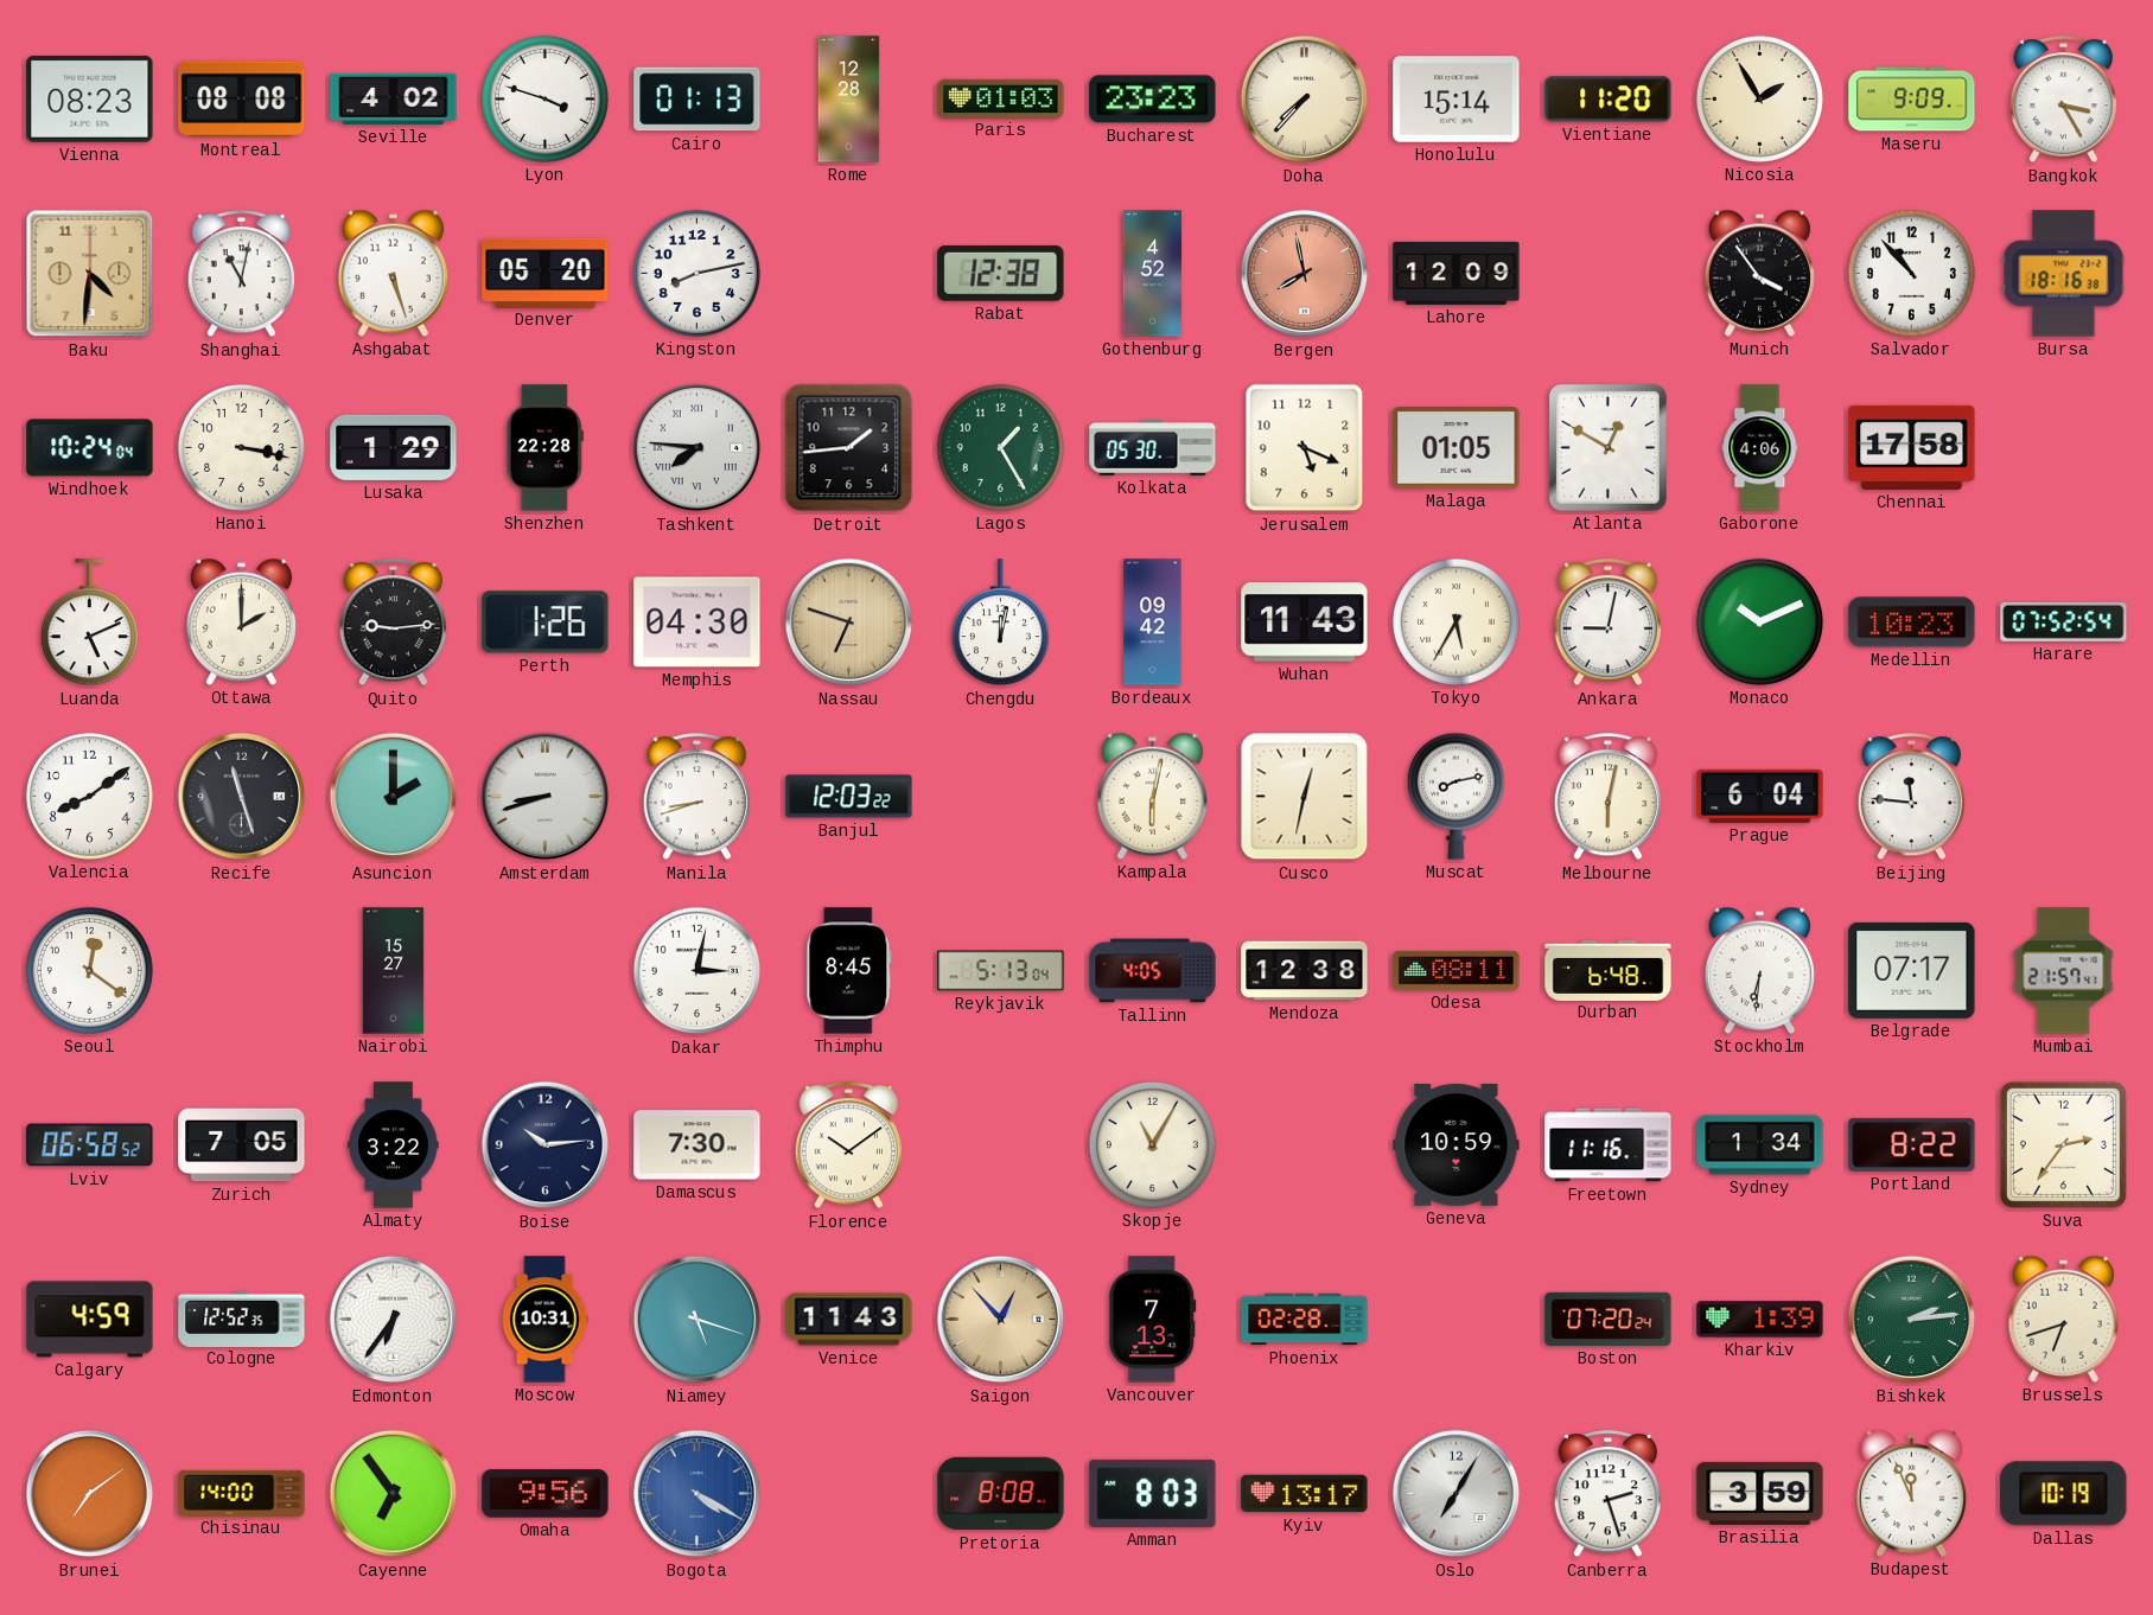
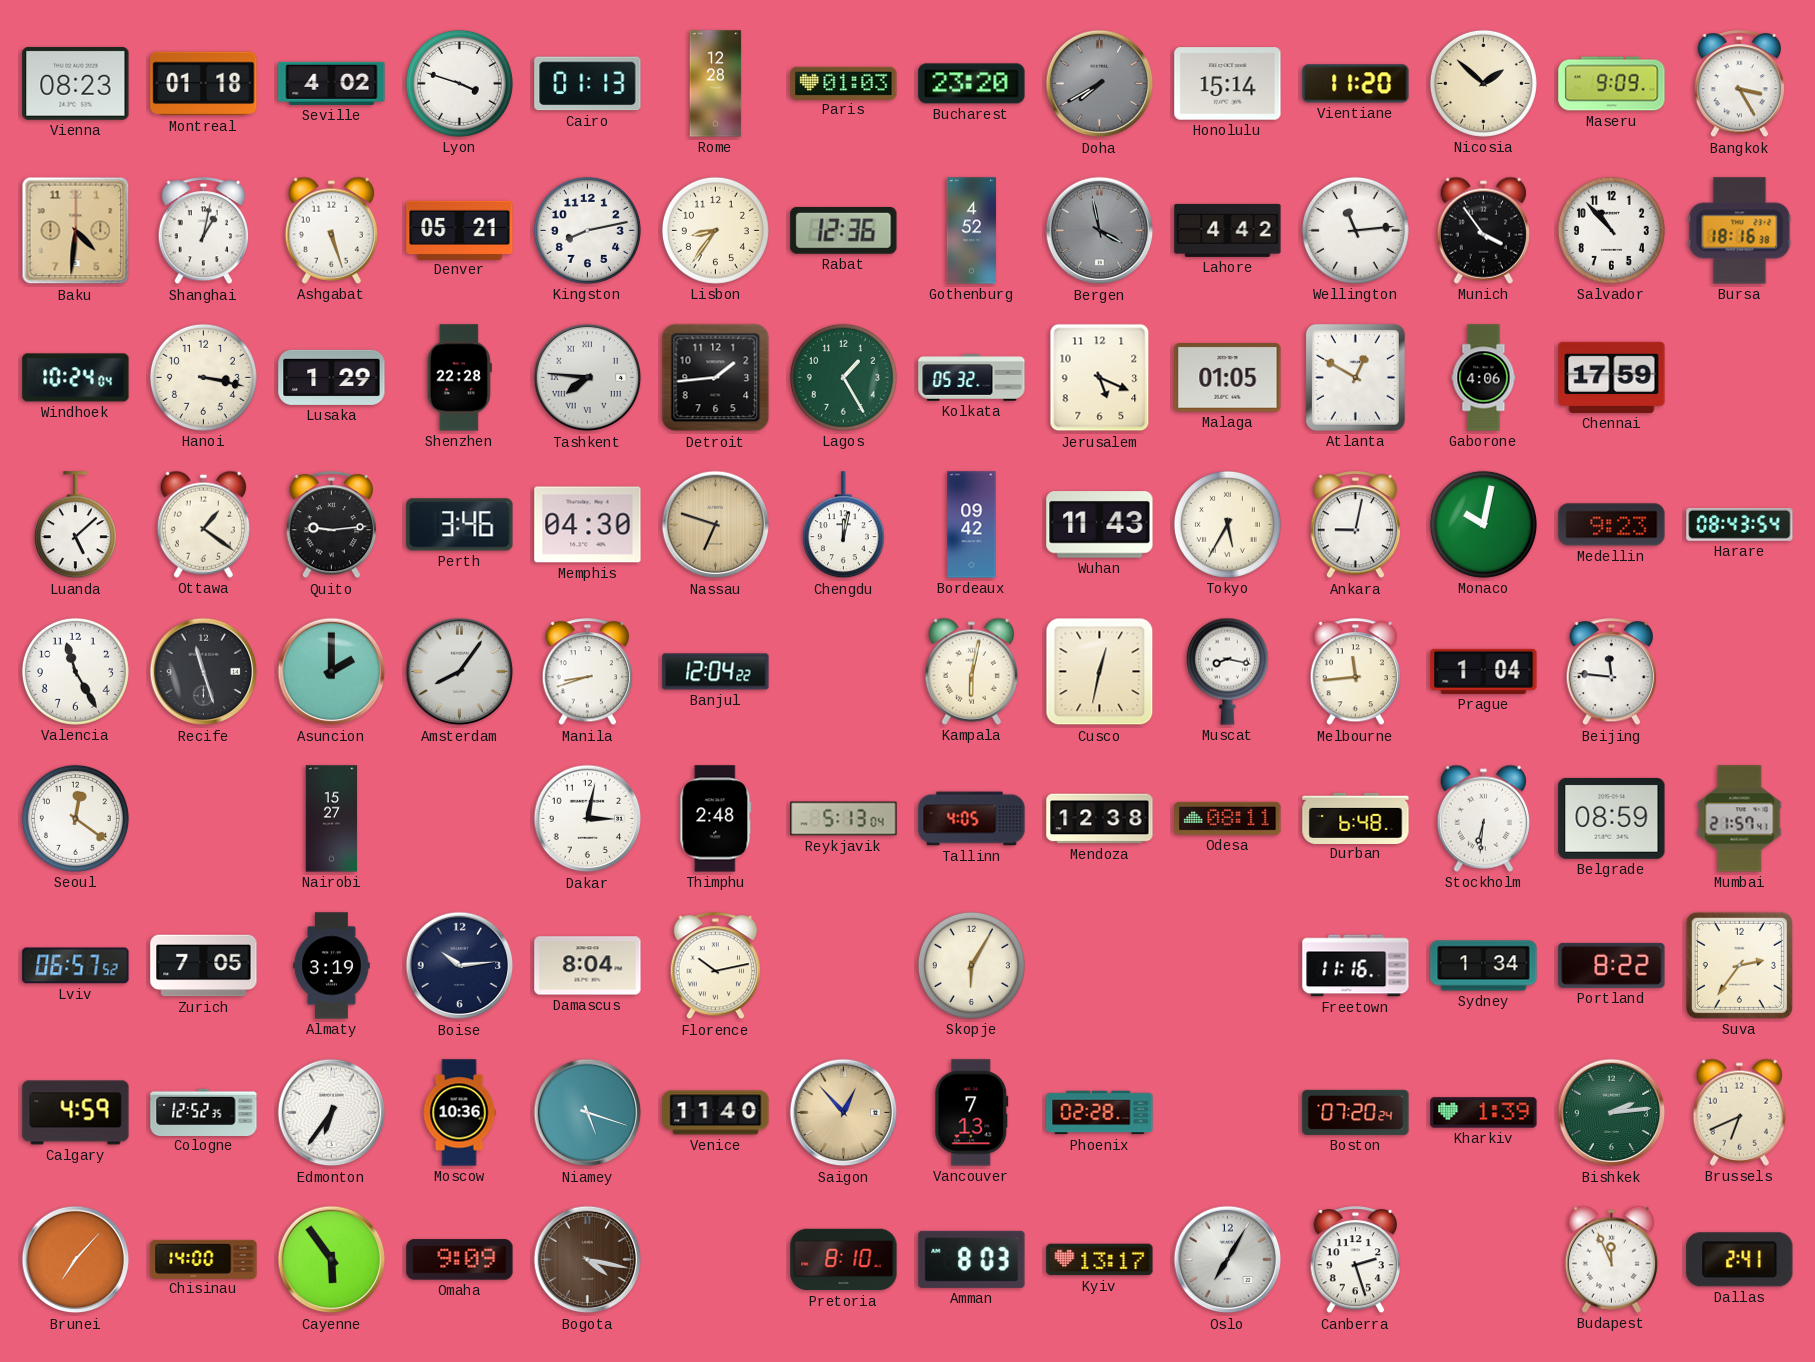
Montreal: 08:08 -> 01:18
Bucharest: 23:23 -> 23:20
Doha: 7:37 -> 7:40
Doha dial: cream -> grey
Nicosia: 1:55 -> 1:52
Shanghai: 11:02 -> 1:02
Denver: 05:20 -> 05:21
Lisbon: none -> 8:36
Rabat: 12:38 -> 12:36
Bergen: 7:58 -> 3:58
Bergen dial: salmon -> grey
Lahore: 12:09 -> 4:42
Wellington: none -> 11:14
Kolkata: 05:30 -> 05:32
Chennai: 17:58 -> 17:59
Luanda: 5:11 -> 5:08
Ottawa: 2:00 -> 1:21
Perth: 1:26 -> 3:46
Monaco: 10:11 -> 10:02
Medellin: 10:23 -> 9:23
Harare: 07:52 -> 08:43
Valencia: 8:09 -> 11:25
Amsterdam: 8:42 -> 8:06
Banjul: 12:03 -> 12:04
Muscat: 8:13 -> 8:17
Melbourne: 6:02 -> 11:44
Prague: 6:04 -> 1:04
Thimphu: 8:45 -> 2:48
Belgrade: 07:17 -> 08:59
Lviv: 06:58 -> 06:57
Almaty: 3:22 -> 3:19
Damascus: 7:30 -> 8:04
Florence: 10:09 -> 10:13
Skopje: 11:05 -> 6:05
Geneva: 10:59 -> none
Moscow: 10:31 -> 10:36
Venice: 11:43 -> 11:40
Brussels: 6:42 -> 6:41
Brunei: 7:09 -> 7:07
Cayenne: 6:54 -> 5:54
Omaha: 9:56 -> 9:09
Bogota: 4:20 -> 4:17
Bogota dial: blue -> brown
Pretoria: 8:08 -> 8:10
Brasilia: 3:59 -> none
Dallas: 10:19 -> 2:41
